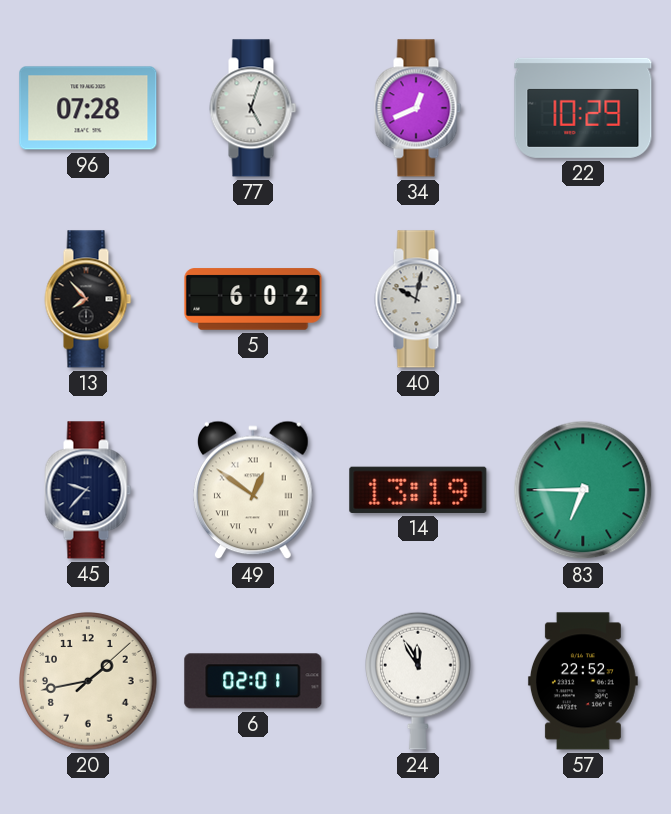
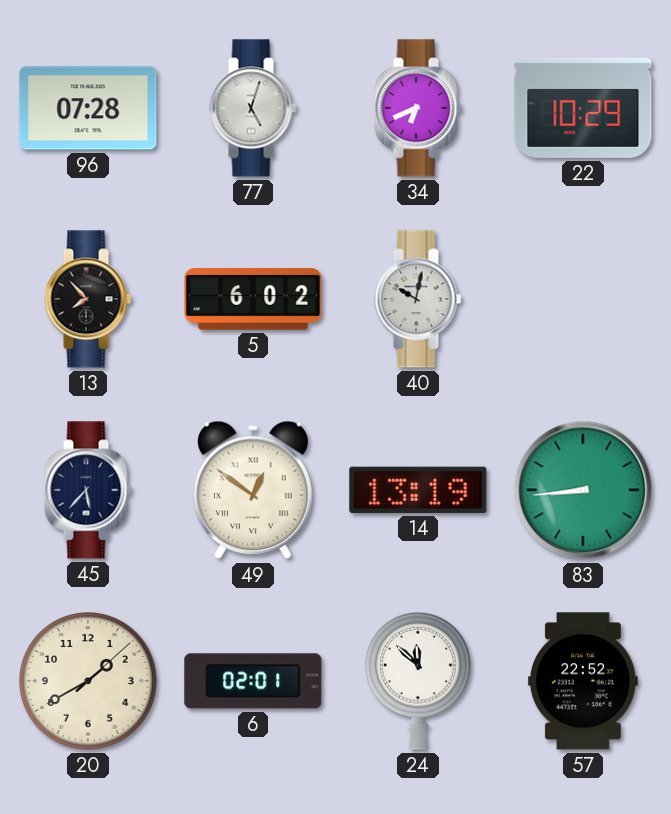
34: 12:41 -> 6:41
45: 9:37 -> 5:37
83: 6:45 -> 8:44
20: 1:43 -> 1:40
24: 11:55 -> 11:52
